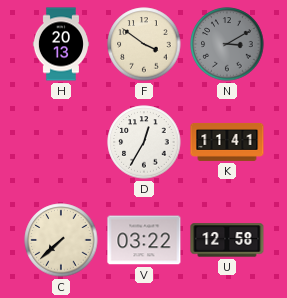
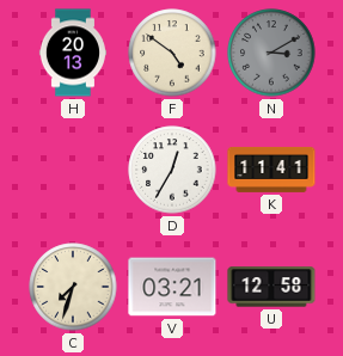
F: 3:51 -> 4:51
C: 7:38 -> 7:33
V: 03:22 -> 03:21
